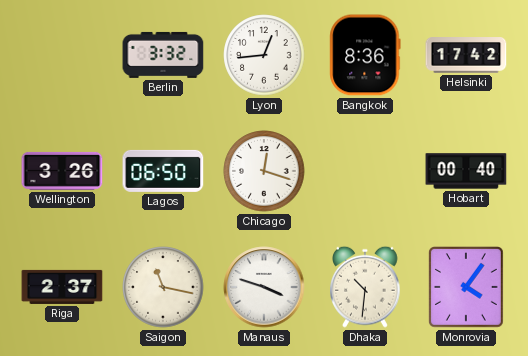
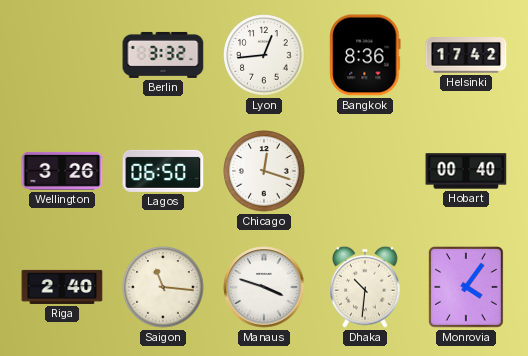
Riga: 2:37 -> 2:40
Saigon: 11:17 -> 11:16
